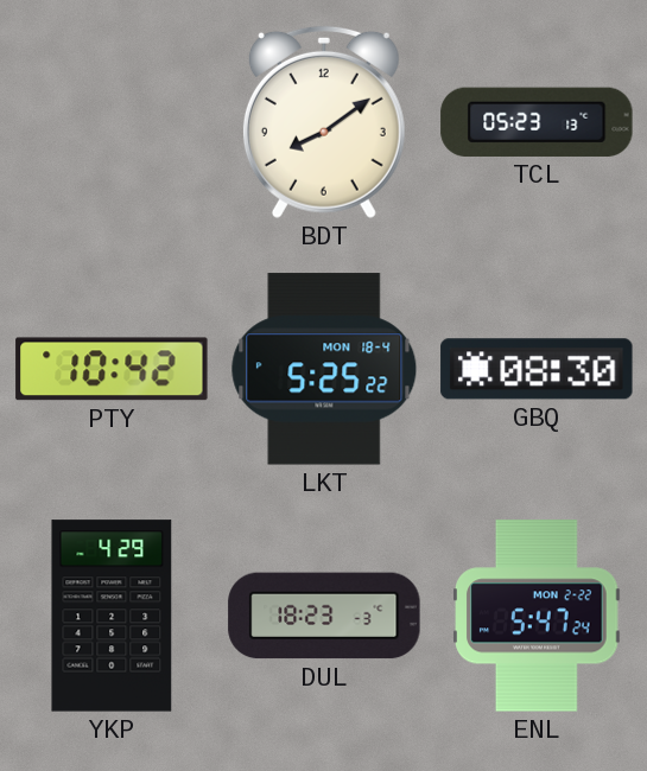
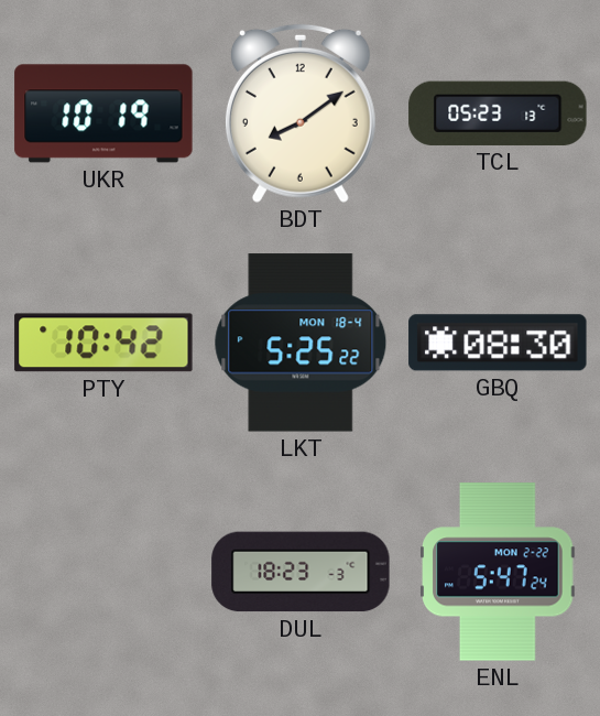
UKR: none -> 10:19
YKP: 4:29 -> none
